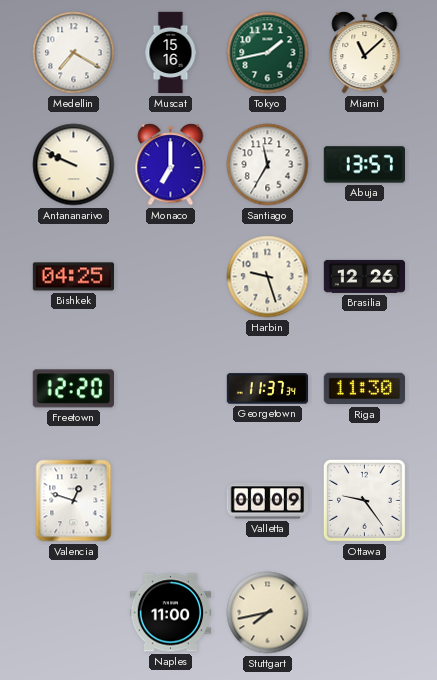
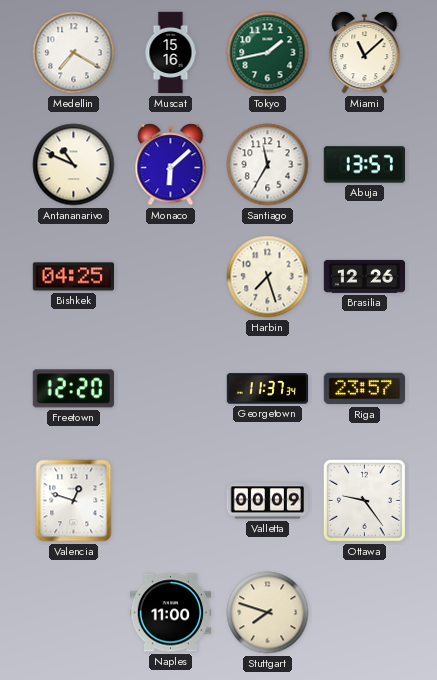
Antananarivo: 9:49 -> 10:49
Monaco: 7:00 -> 6:08
Harbin: 9:27 -> 7:27
Riga: 11:30 -> 23:57
Stuttgart: 7:43 -> 7:48
